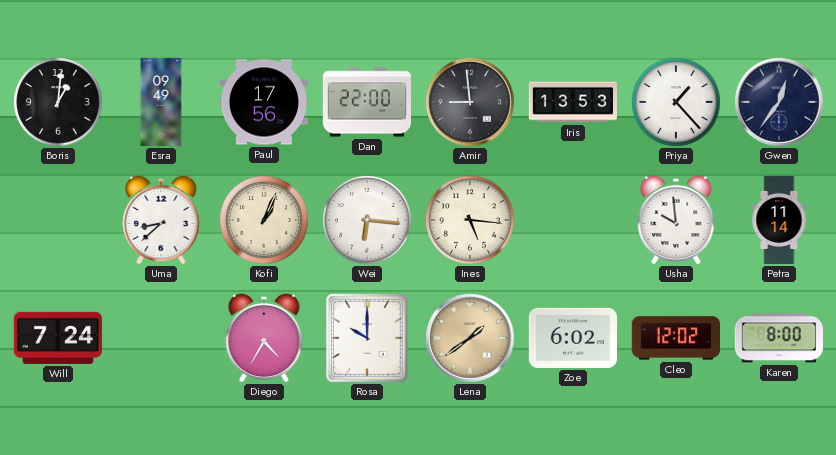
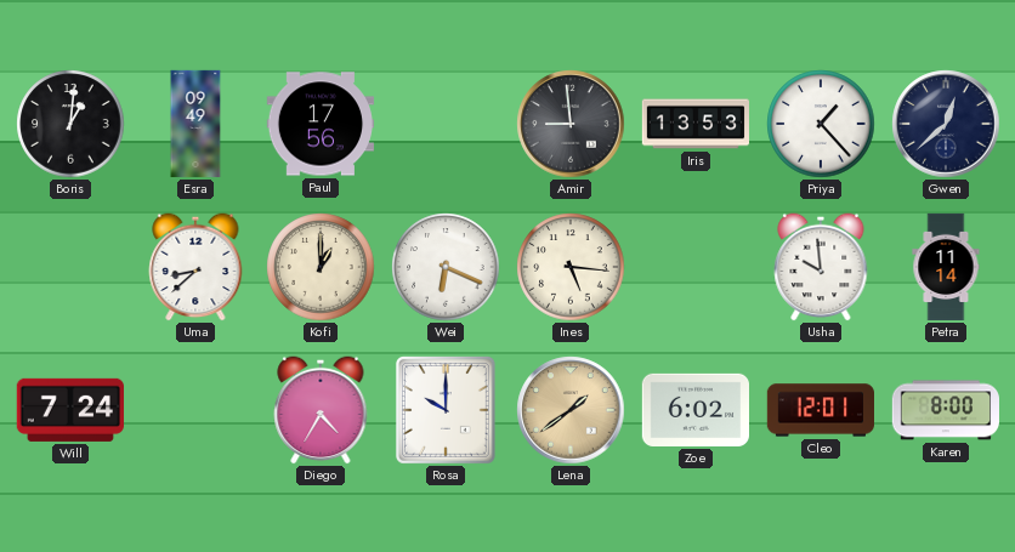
Dan: 22:00 -> none
Gwen: 12:36 -> 12:38
Kofi: 1:04 -> 1:00
Wei: 6:16 -> 6:19
Cleo: 12:02 -> 12:01
